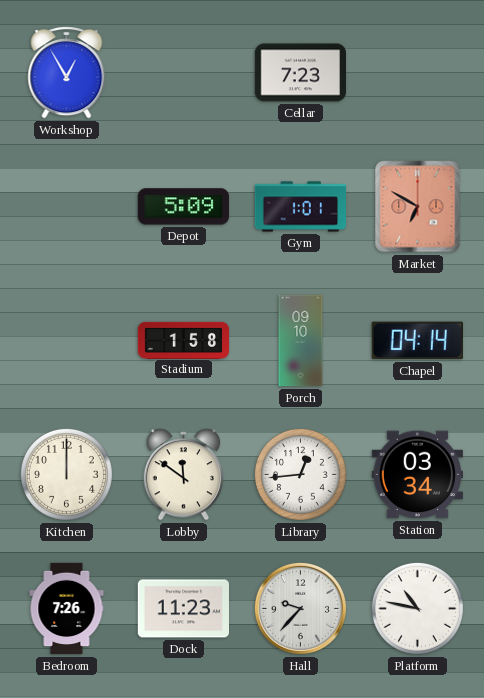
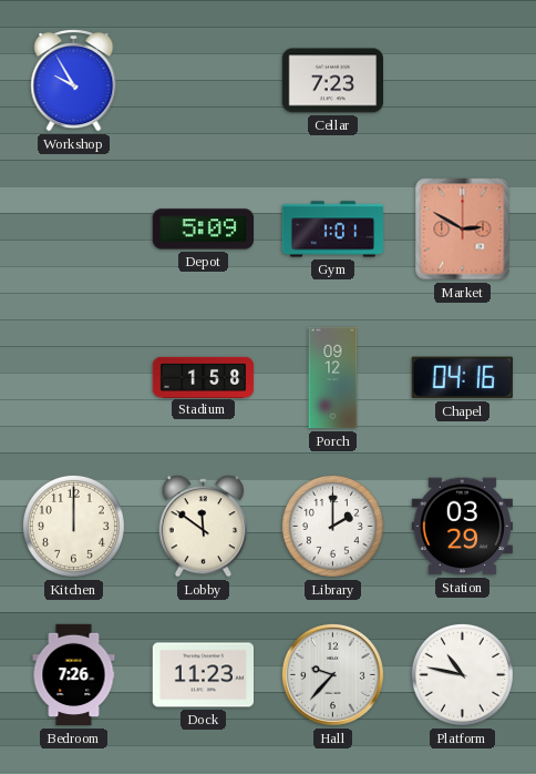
Workshop: 12:55 -> 9:55
Market: 6:50 -> 2:50
Porch: 09:10 -> 09:12
Chapel: 04:14 -> 04:16
Library: 12:44 -> 2:00
Station: 03:34 -> 03:29
